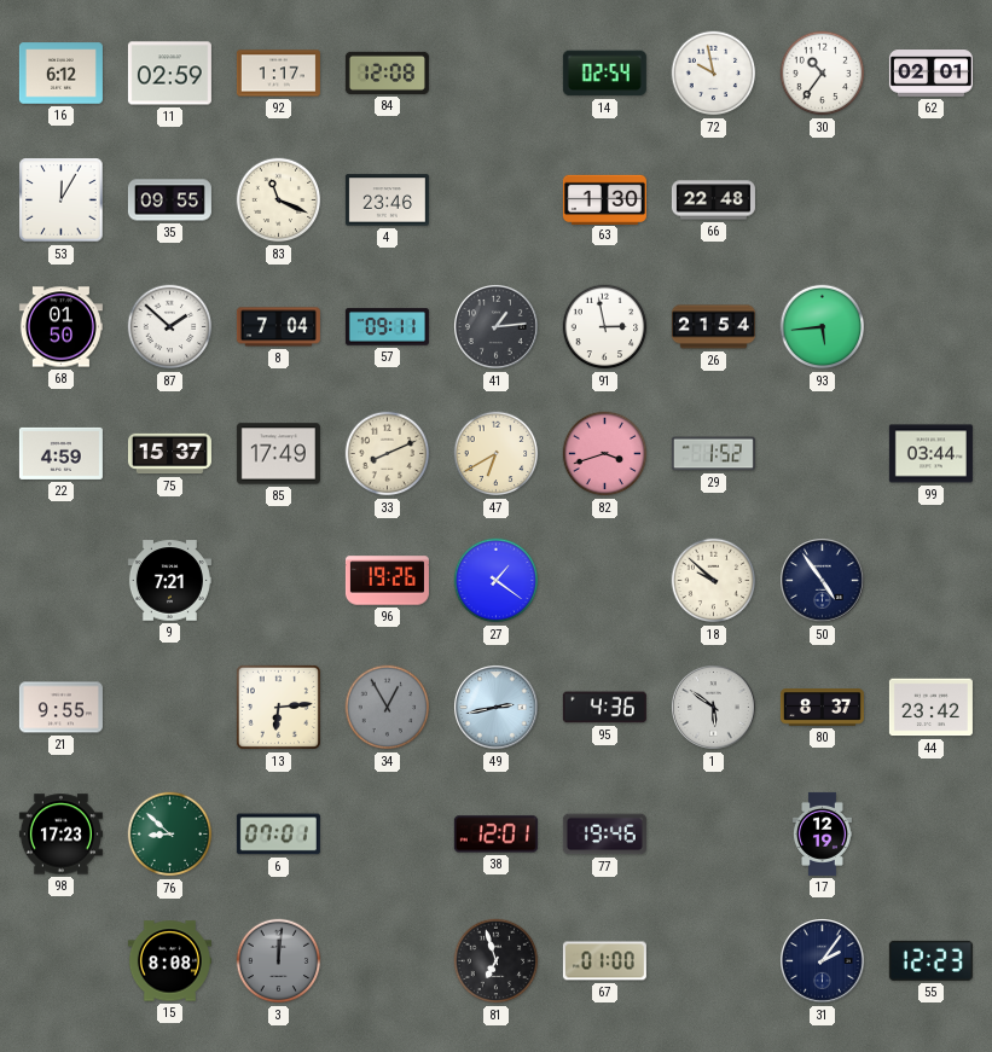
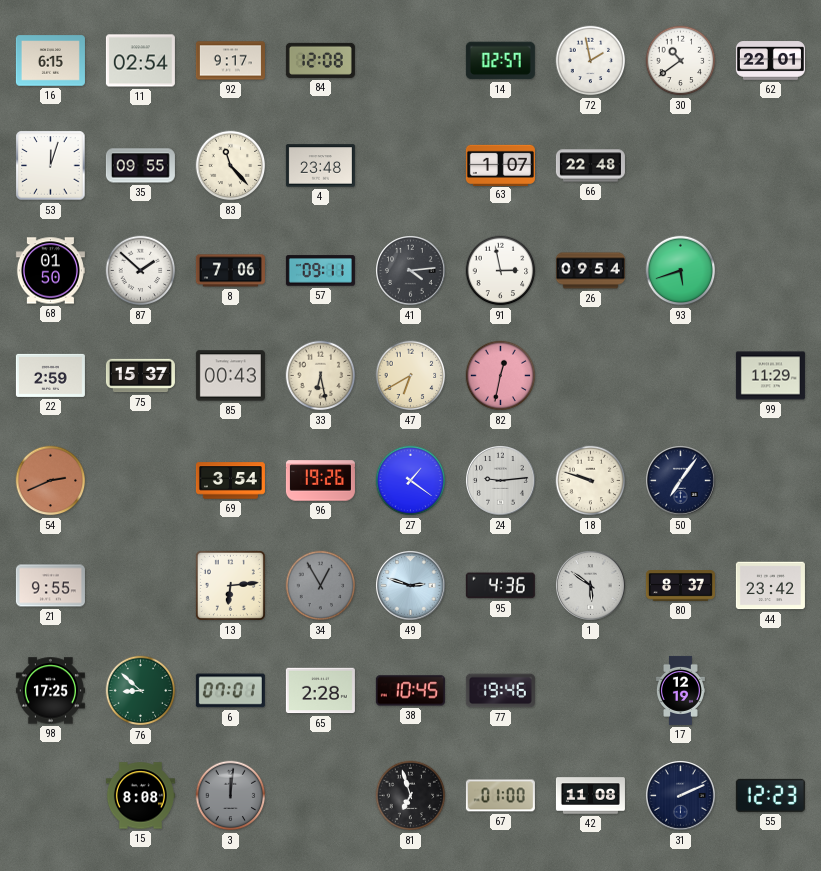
16: 6:12 -> 6:15
11: 02:59 -> 02:54
92: 1:17 -> 9:17
14: 02:54 -> 02:57
72: 9:58 -> 1:58
30: 10:36 -> 10:39
62: 02:01 -> 22:01
53: 12:05 -> 12:03
83: 11:19 -> 11:23
4: 23:46 -> 23:48
63: 1:30 -> 1:07
8: 7:04 -> 7:06
41: 1:14 -> 4:14
26: 21:54 -> 09:54
93: 5:44 -> 5:42
22: 4:59 -> 2:59
85: 17:49 -> 00:43
33: 8:11 -> 6:28
82: 3:42 -> 12:32
29: 1:52 -> none
99: 03:44 -> 11:29
54: none -> 2:41
9: 7:21 -> none
69: none -> 3:54
24: none -> 9:14
18: 9:52 -> 9:48
50: 4:54 -> 7:06
49: 2:43 -> 2:48
98: 17:23 -> 17:25
65: none -> 2:28
38: 12:01 -> 10:45
42: none -> 11:08
31: 2:06 -> 2:11
